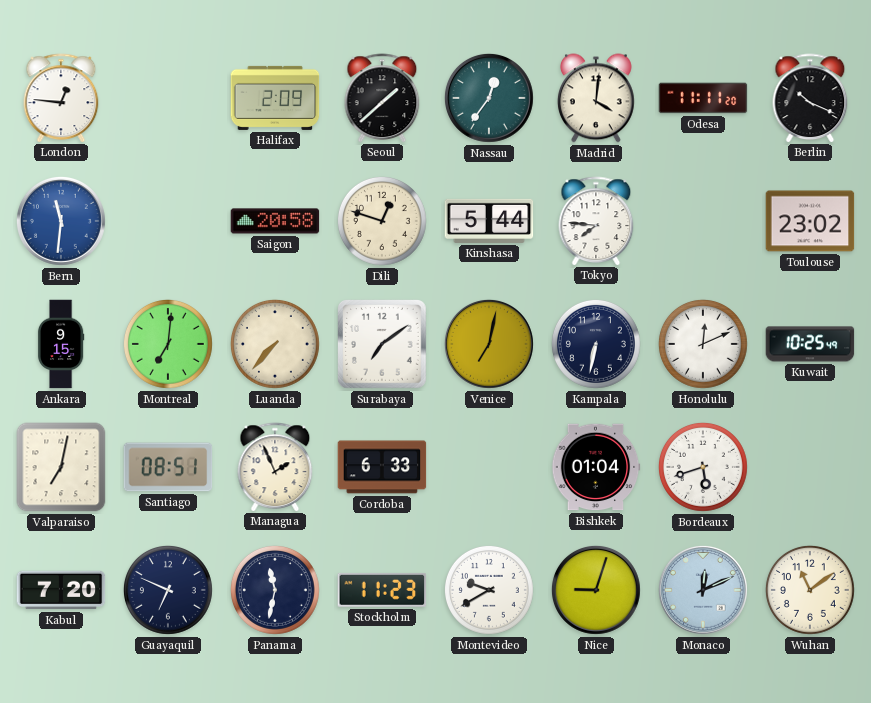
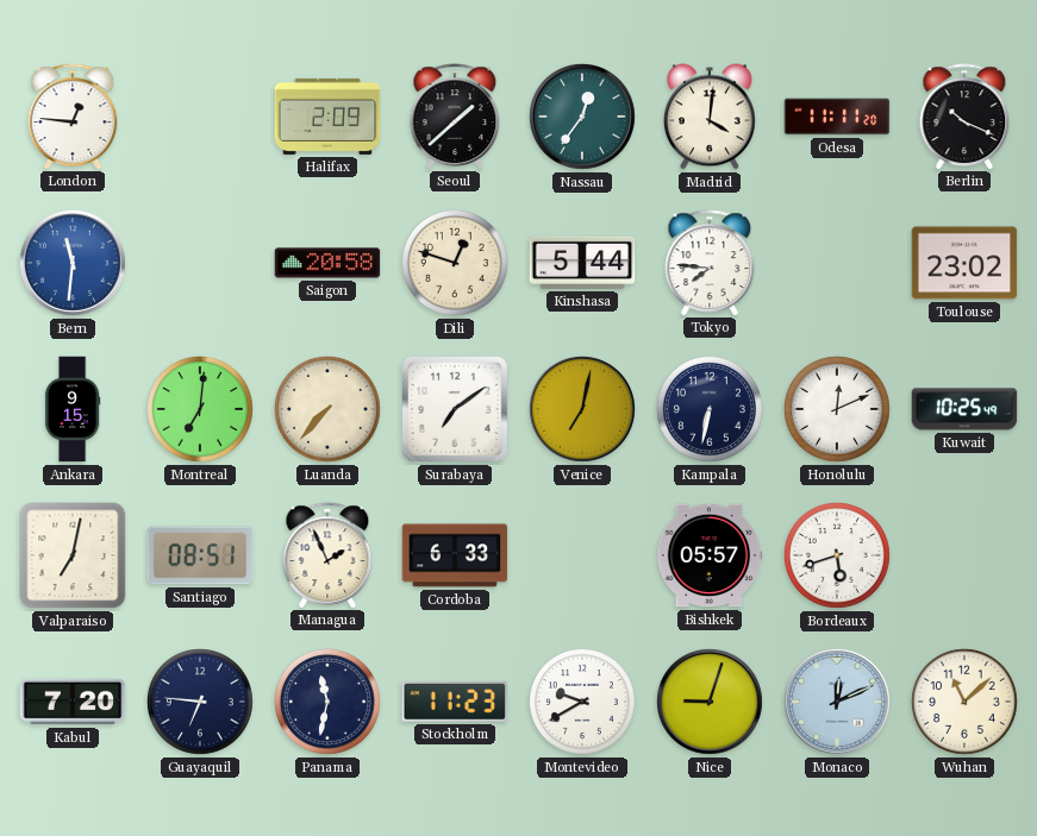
Bishkek: 01:04 -> 05:57
Guayaquil: 6:49 -> 6:46
Wuhan: 11:09 -> 11:08
